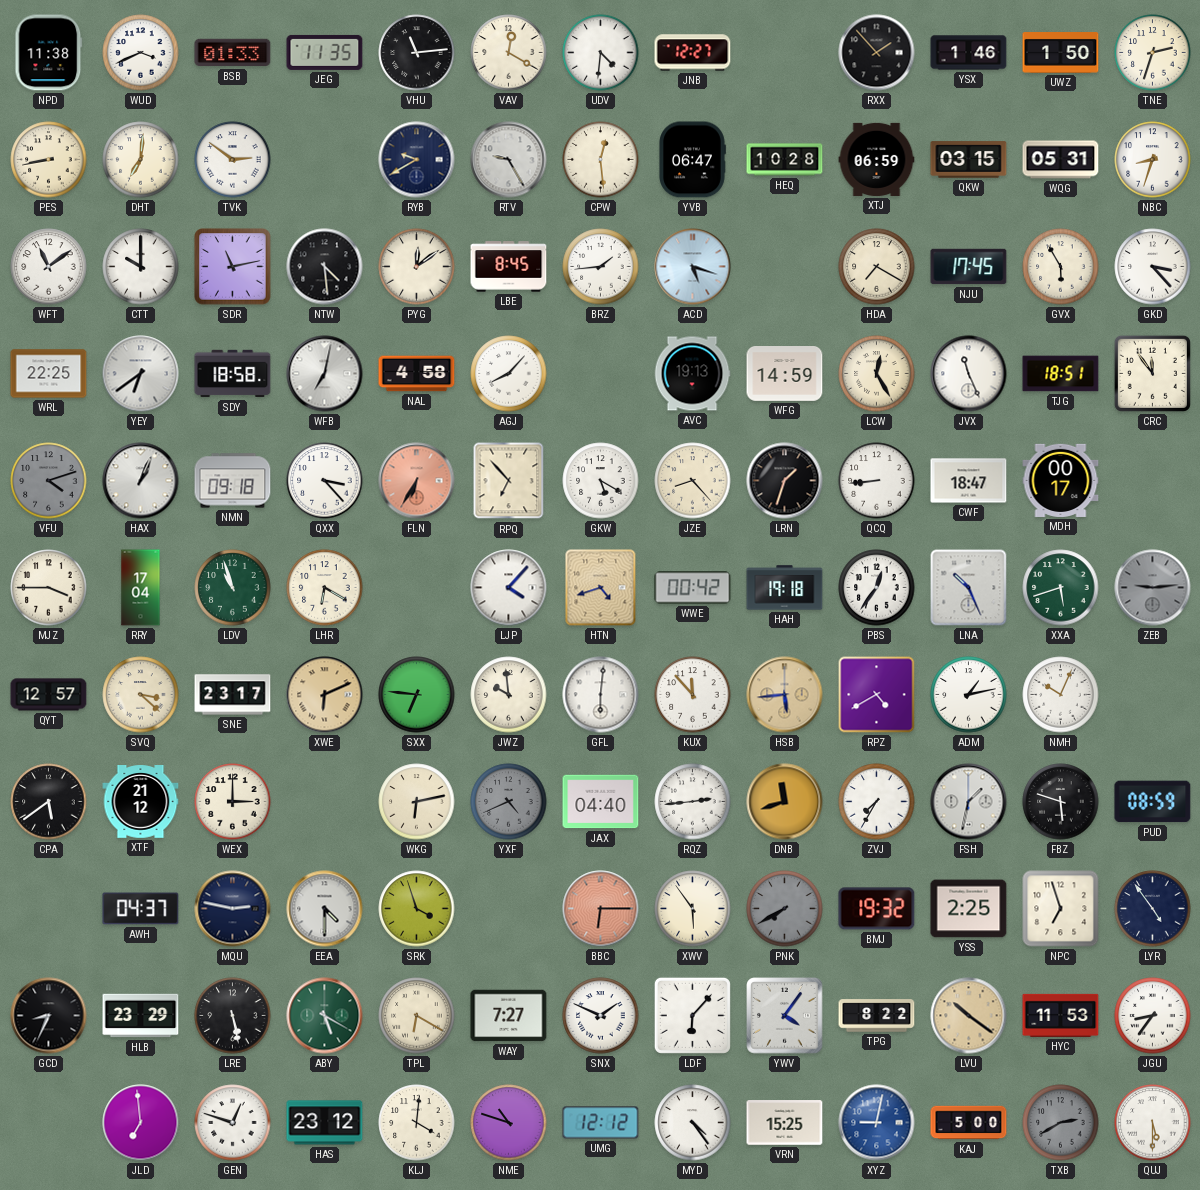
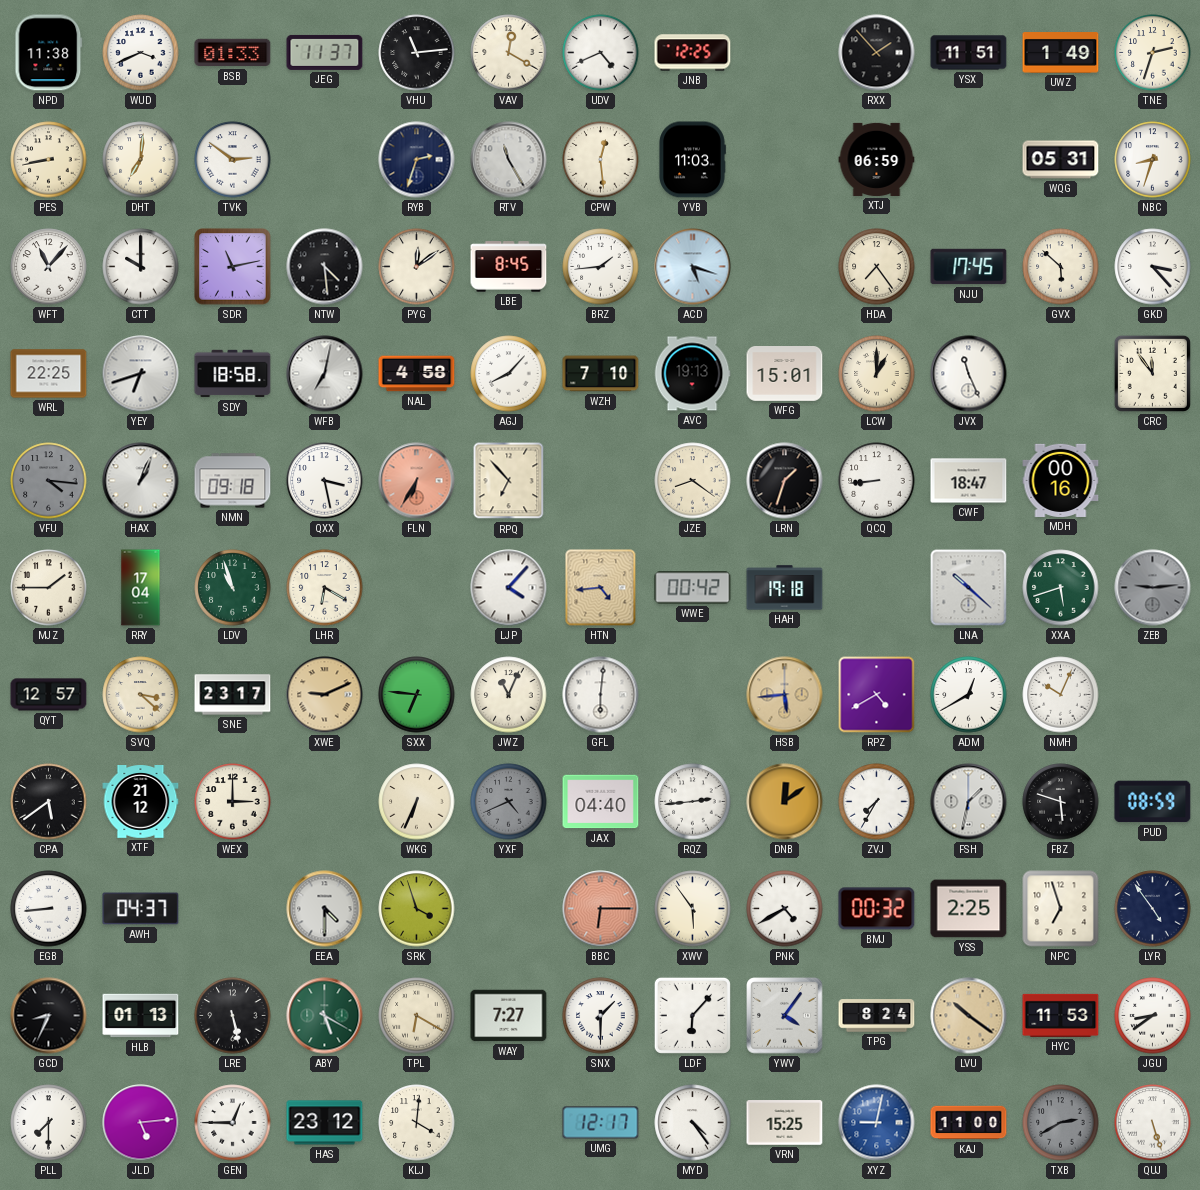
JEG: 11:35 -> 11:37
UDV: 4:31 -> 4:41
JNB: 12:27 -> 12:25
YSX: 1:46 -> 11:51
UWZ: 1:50 -> 1:49
RYB: 9:40 -> 2:33
RTV: 9:25 -> 11:25
YVB: 06:47 -> 11:03
HEQ: 10:28 -> none
QKW: 03:15 -> none
WFT: 11:09 -> 11:07
HDA: 7:20 -> 7:24
GVX: 5:55 -> 5:52
YEY: 6:39 -> 6:42
WZH: none -> 7:10
WFG: 14:59 -> 15:01
LCW: 12:25 -> 1:00
TJG: 18:51 -> none
VFU: 4:12 -> 4:16
QXX: 3:23 -> 3:28
GKW: 5:20 -> none
JZE: 8:23 -> 8:21
MDH: 00:17 -> 00:16
MJZ: 3:45 -> 1:45
HTN: 4:42 -> 4:44
PBS: 12:36 -> none
LNA: 10:26 -> 10:22
XWE: 6:11 -> 9:11
JWZ: 9:59 -> 11:04
KUX: 11:53 -> none
ADM: 1:13 -> 12:40
WKG: 6:13 -> 6:34
DNB: 11:42 -> 12:09
EGB: none -> 8:44
MQU: 2:47 -> none
PNK: 7:40 -> 4:40
PNK dial: grey -> white
BMJ: 19:32 -> 00:32
HLB: 23:29 -> 01:13
SNX: 1:49 -> 1:30
TPG: 8:22 -> 8:24
JGU: 8:36 -> 8:39
PLL: none -> 7:30
JLD: 6:59 -> 5:14
GEN: 12:48 -> 12:45
NME: 10:48 -> none
UMG: 12:12 -> 12:17
KAJ: 5:00 -> 11:00
QUJ: 5:30 -> 5:27
